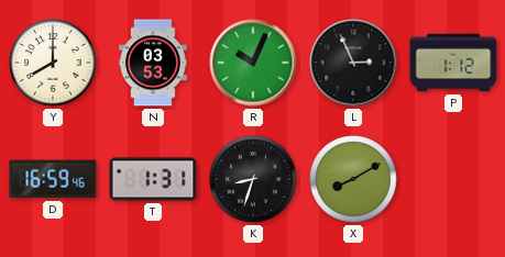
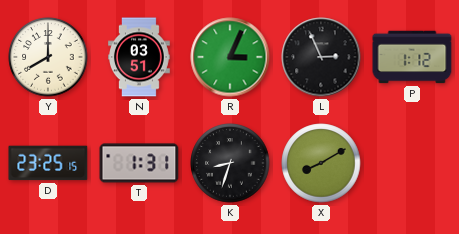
N: 03:53 -> 03:51
R: 10:04 -> 3:04
D: 16:59 -> 23:25
